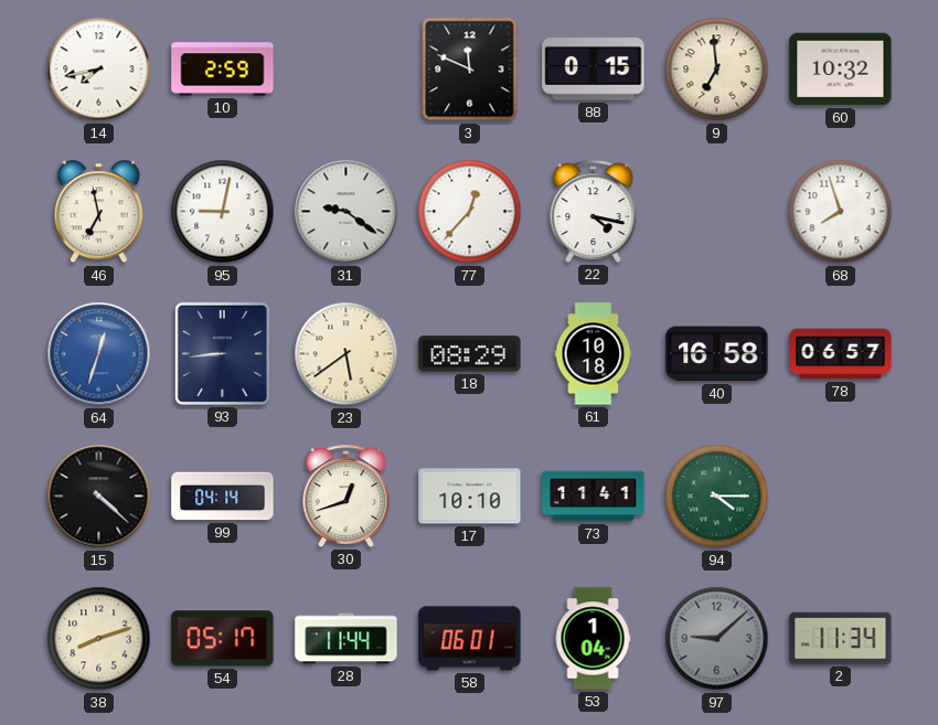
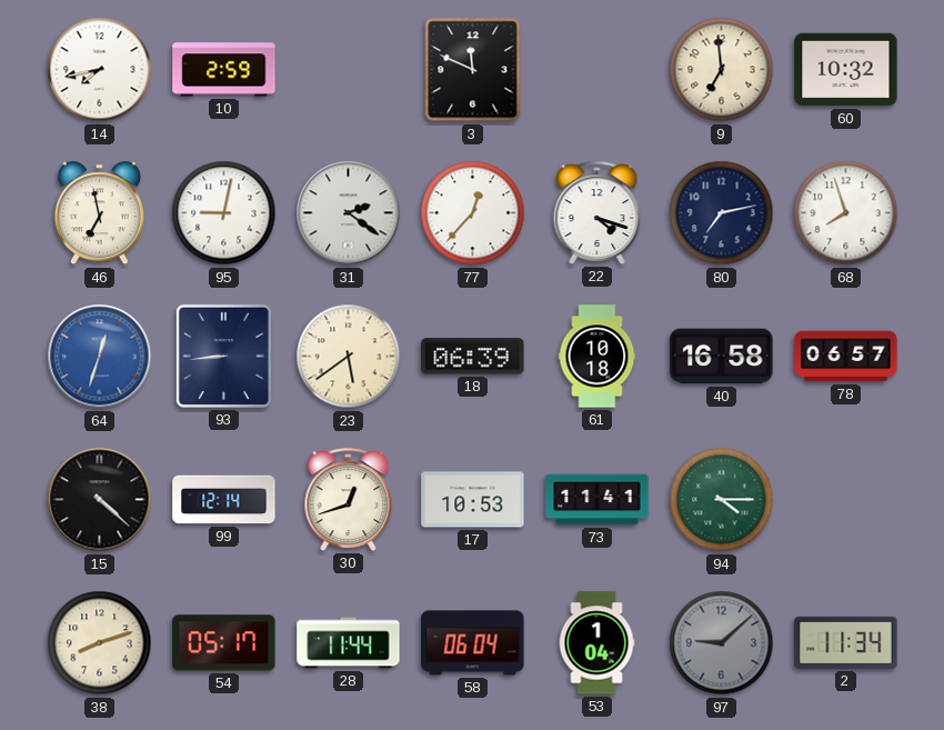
88: 0:15 -> none
31: 9:21 -> 2:21
22: 4:17 -> 4:18
80: none -> 7:13
18: 08:29 -> 06:39
99: 04:14 -> 12:14
17: 10:10 -> 10:53
58: 06:01 -> 06:04
